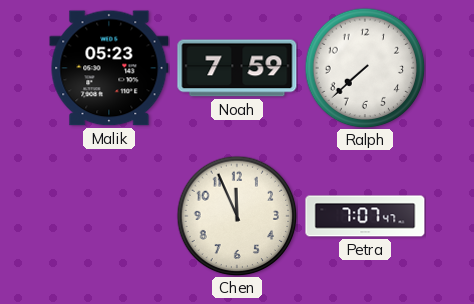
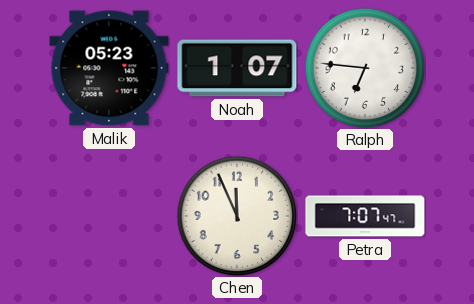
Noah: 7:59 -> 1:07
Ralph: 7:38 -> 6:46
